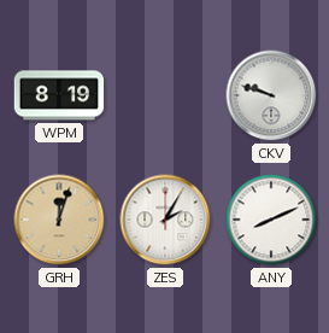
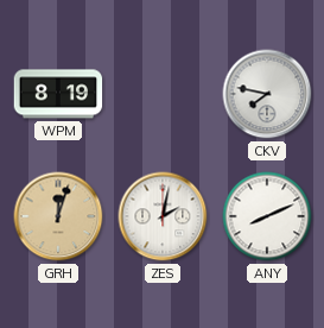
CKV: 9:48 -> 7:47
ZES: 2:05 -> 2:02
